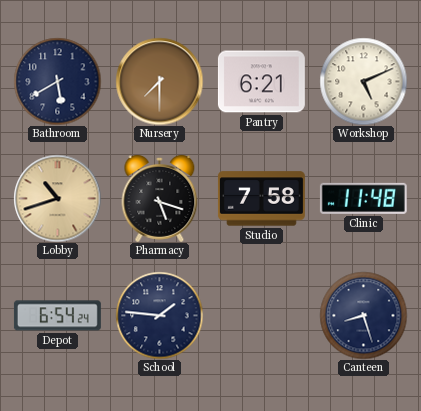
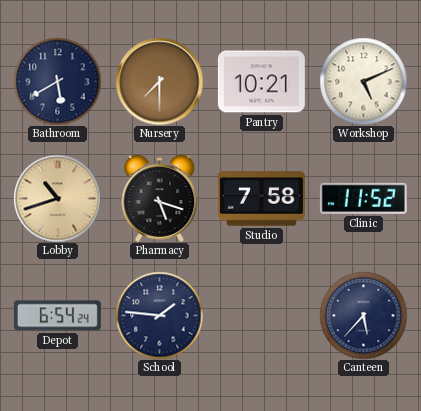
Pantry: 6:21 -> 10:21
Clinic: 11:48 -> 11:52
Canteen: 8:27 -> 5:37
